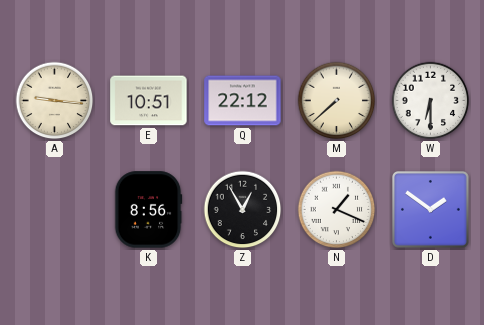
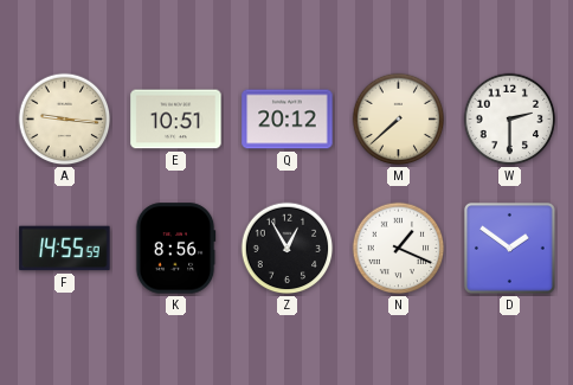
Q: 22:12 -> 20:12
W: 6:30 -> 2:30
F: none -> 14:55
